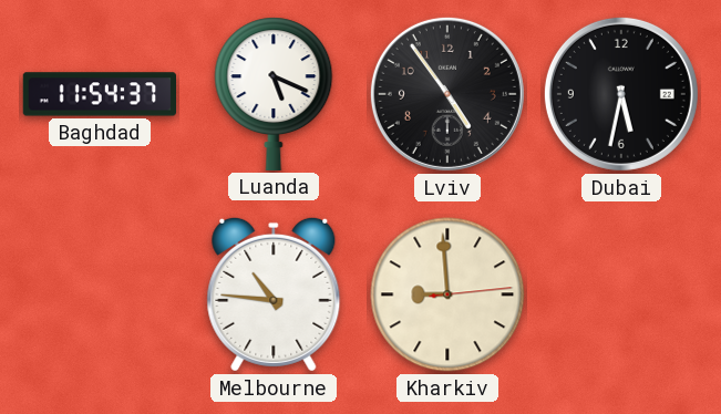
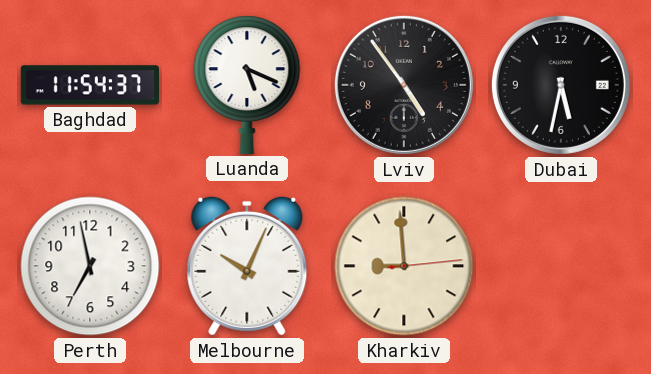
Perth: none -> 6:58
Melbourne: 10:46 -> 10:04
